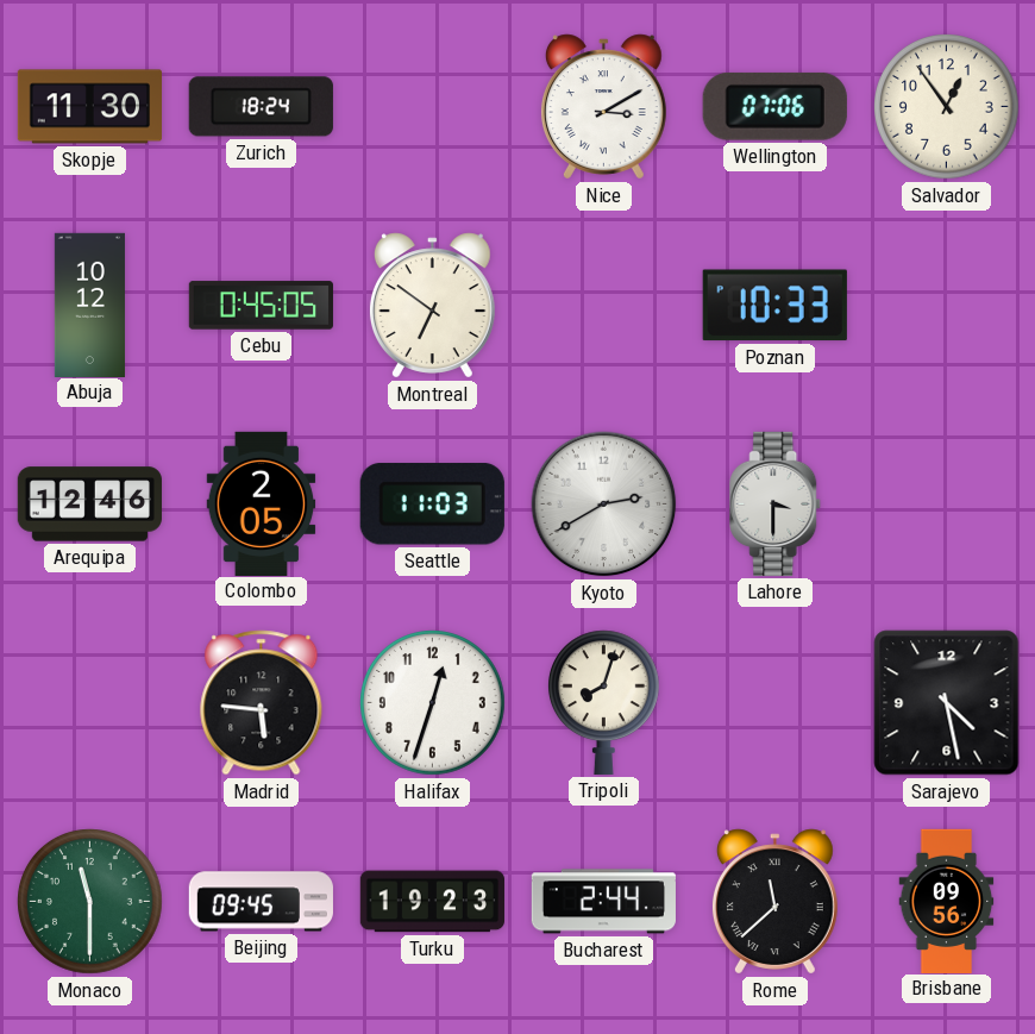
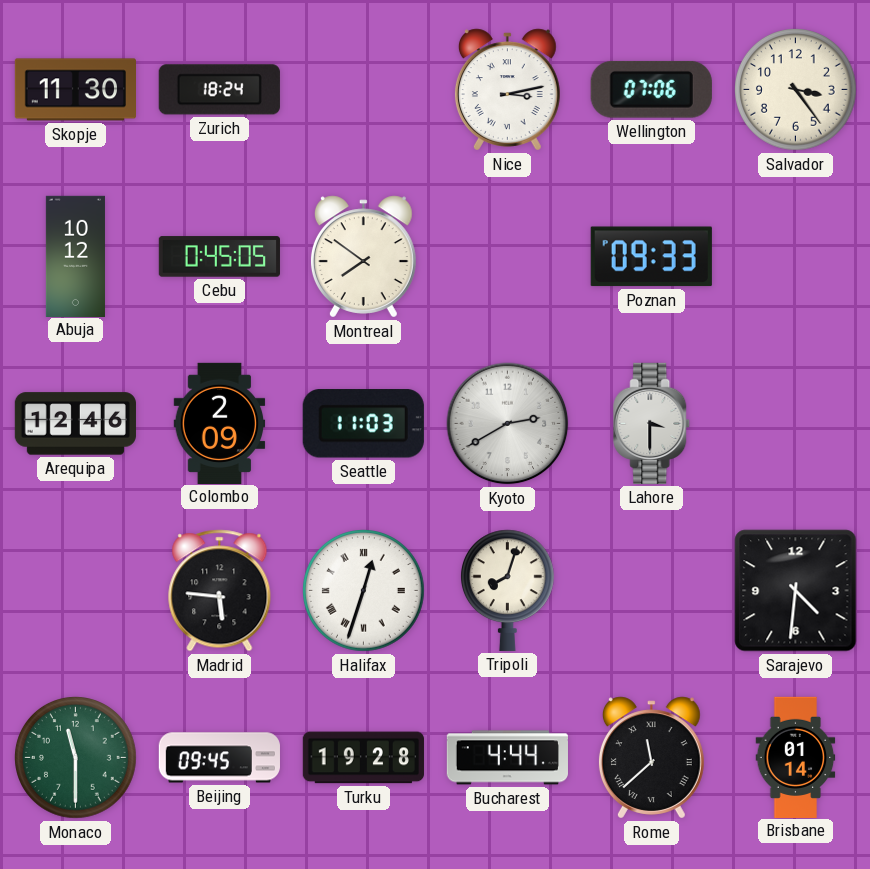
Nice: 3:10 -> 3:13
Salvador: 12:54 -> 3:24
Montreal: 6:51 -> 7:51
Poznan: 10:33 -> 09:33
Colombo: 2:05 -> 2:09
Halifax numerals: Arabic -> Roman
Sarajevo: 4:28 -> 4:31
Turku: 19:23 -> 19:28
Bucharest: 2:44 -> 4:44
Brisbane: 09:56 -> 01:14
